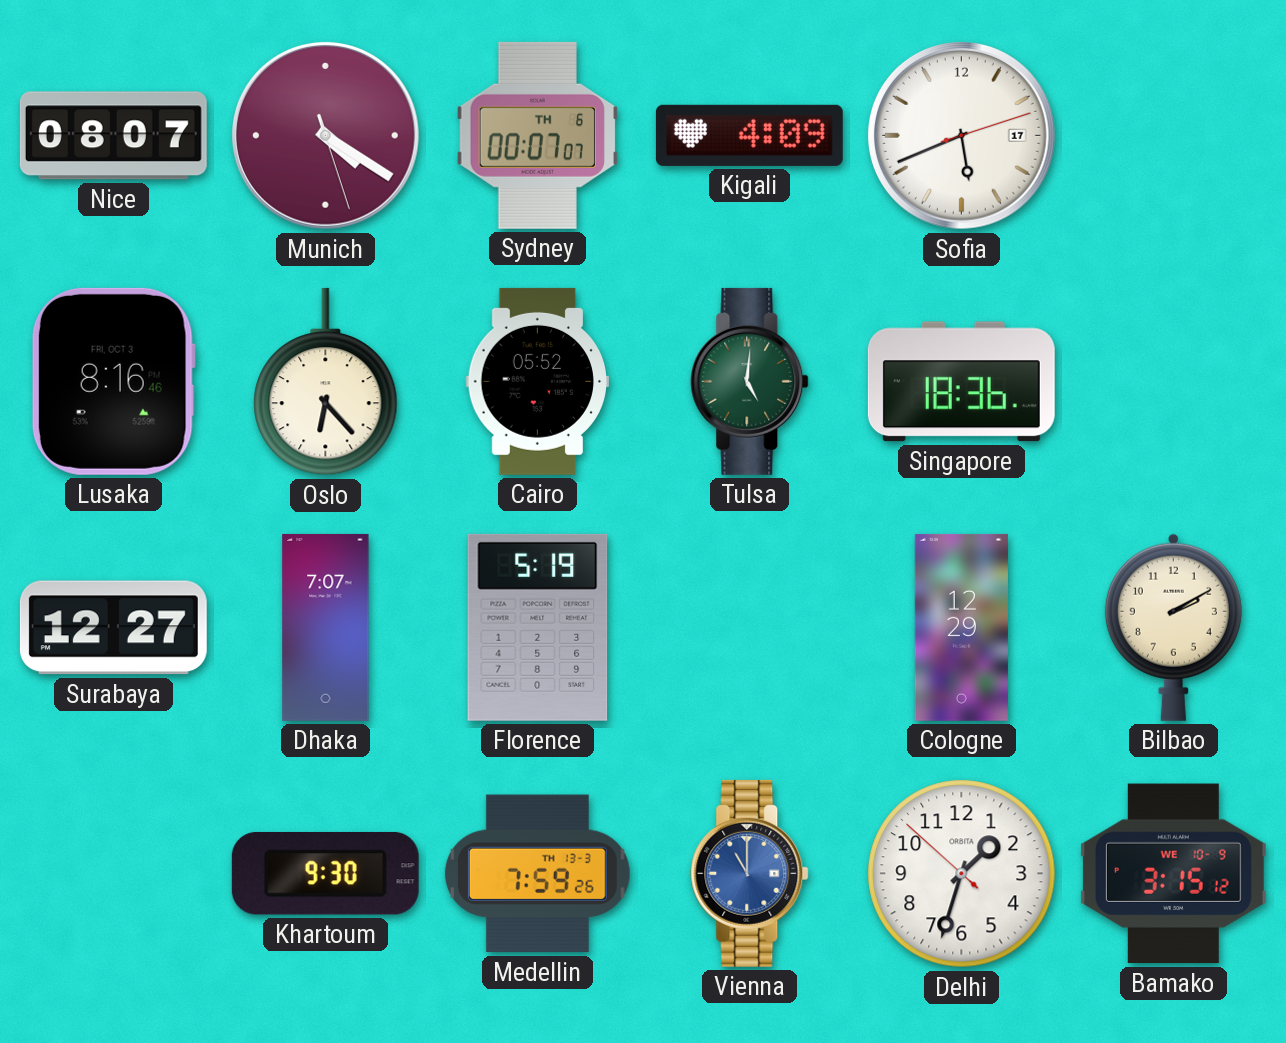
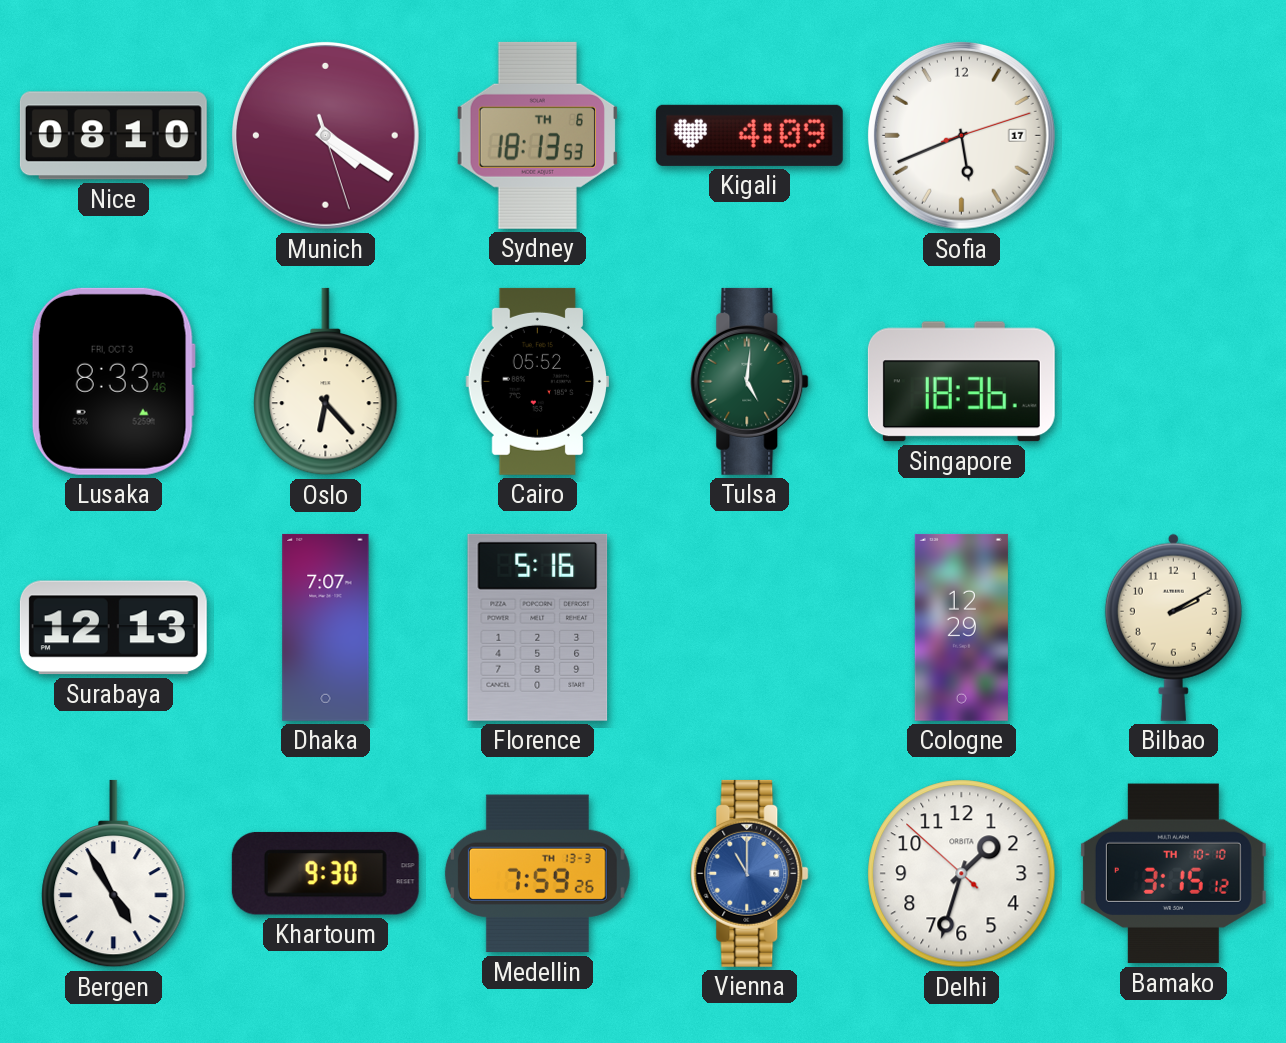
Nice: 08:07 -> 08:10
Sydney: 00:07 -> 18:13
Lusaka: 8:16 -> 8:33
Surabaya: 12:27 -> 12:13
Florence: 5:19 -> 5:16
Bergen: none -> 4:55
Bamako date: WE 10-9 -> TH 10-10
